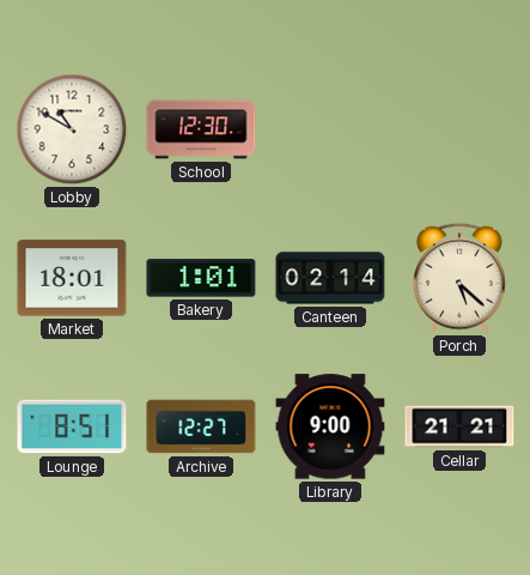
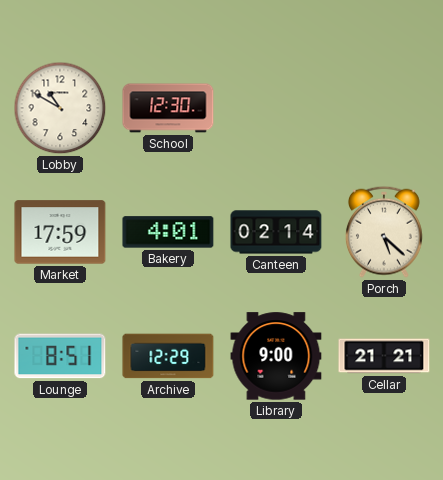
Market: 18:01 -> 17:59
Bakery: 1:01 -> 4:01
Archive: 12:27 -> 12:29
